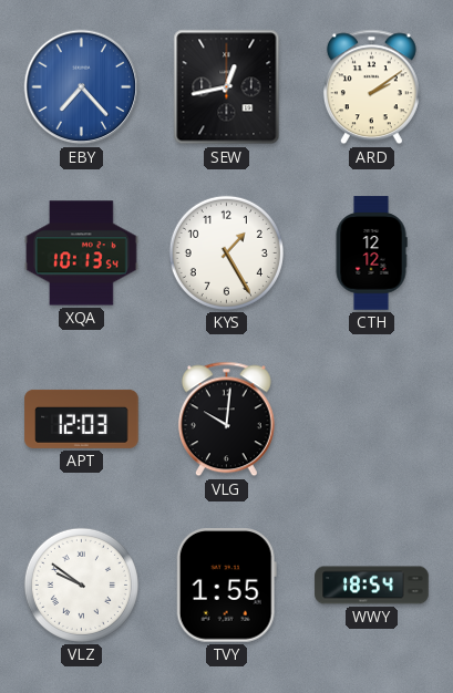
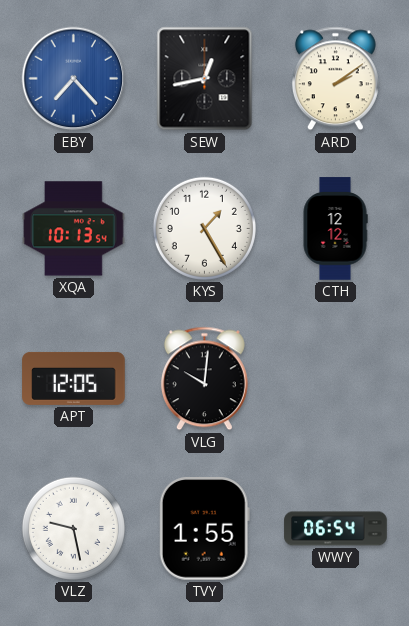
APT: 12:03 -> 12:05
VLZ: 9:51 -> 9:28
WWY: 18:54 -> 06:54
